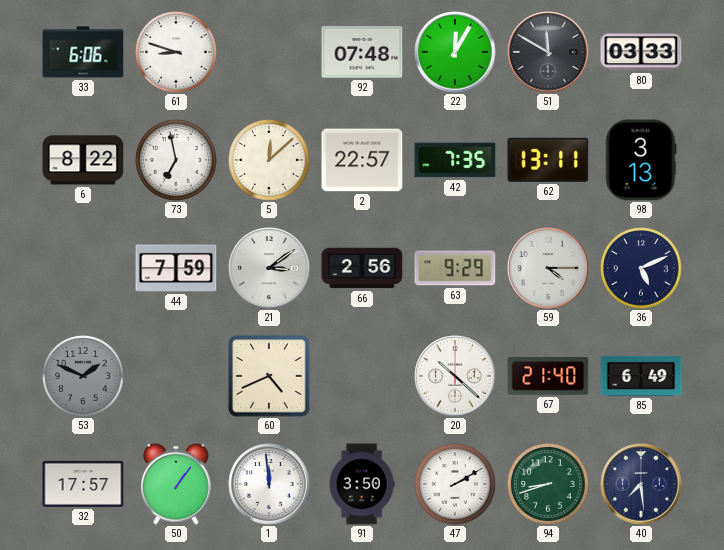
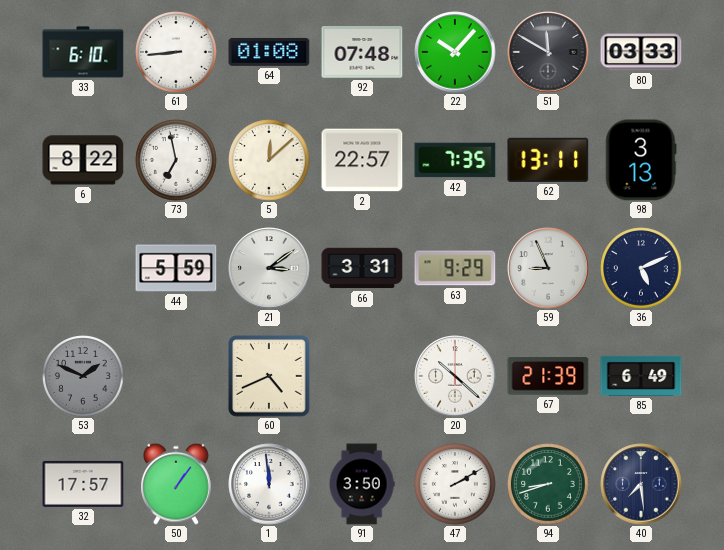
33: 6:06 -> 6:10
61: 8:48 -> 8:44
64: none -> 01:08
22: 12:05 -> 10:07
44: 7:59 -> 5:59
66: 2:56 -> 3:31
59: 4:15 -> 8:56
67: 21:40 -> 21:39
